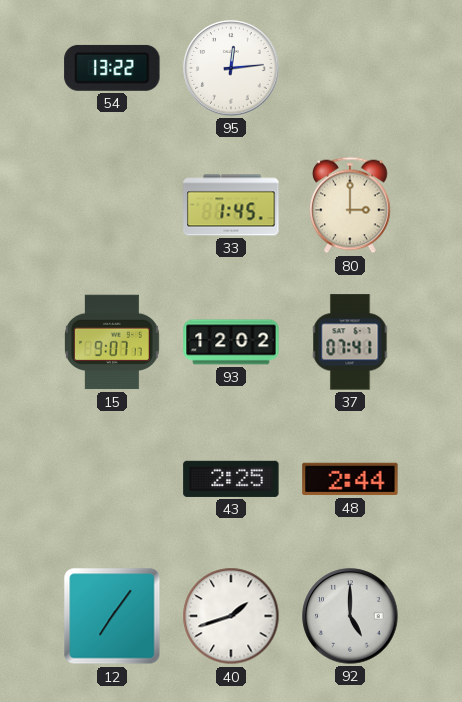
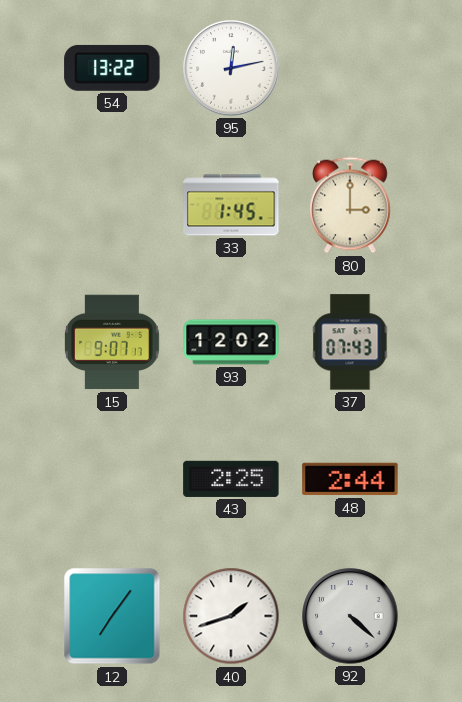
95: 12:14 -> 12:13
37: 07:41 -> 07:43
92: 5:00 -> 4:22
